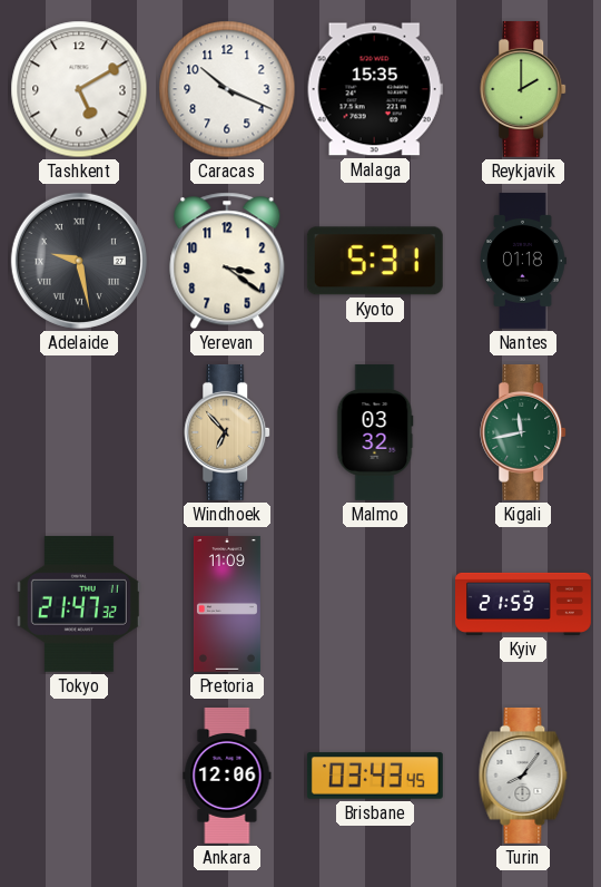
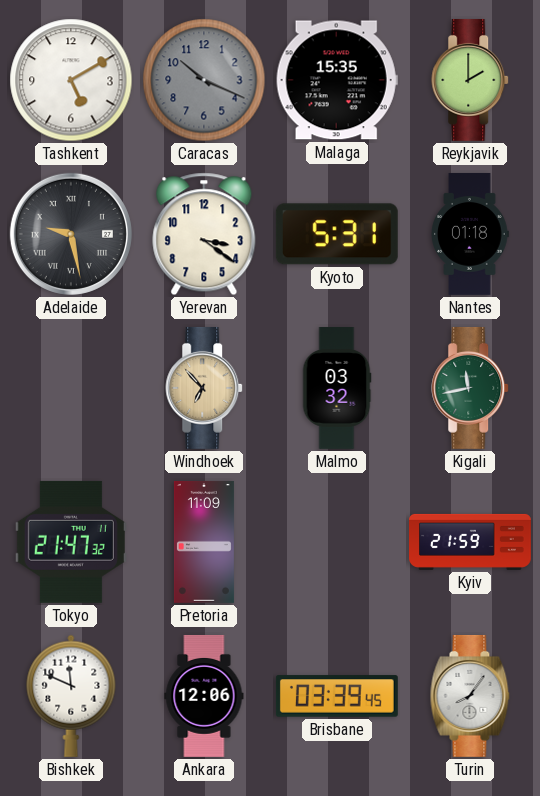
Caracas dial: white -> grey
Bishkek: none -> 11:49
Brisbane: 03:43 -> 03:39
